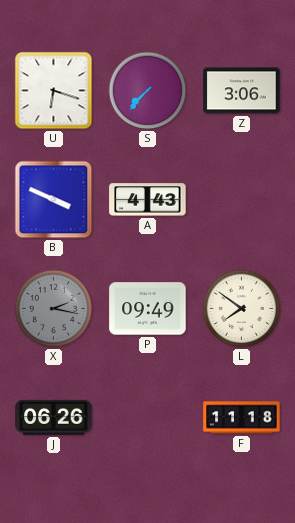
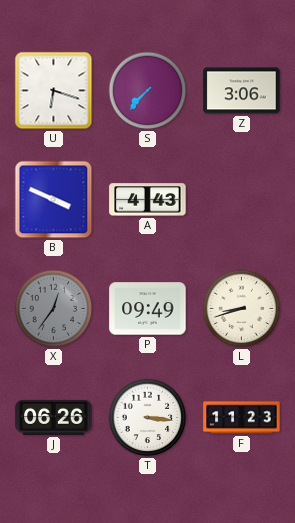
X: 2:17 -> 12:36
L: 7:51 -> 8:42
T: none -> 3:16
F: 11:18 -> 11:23
